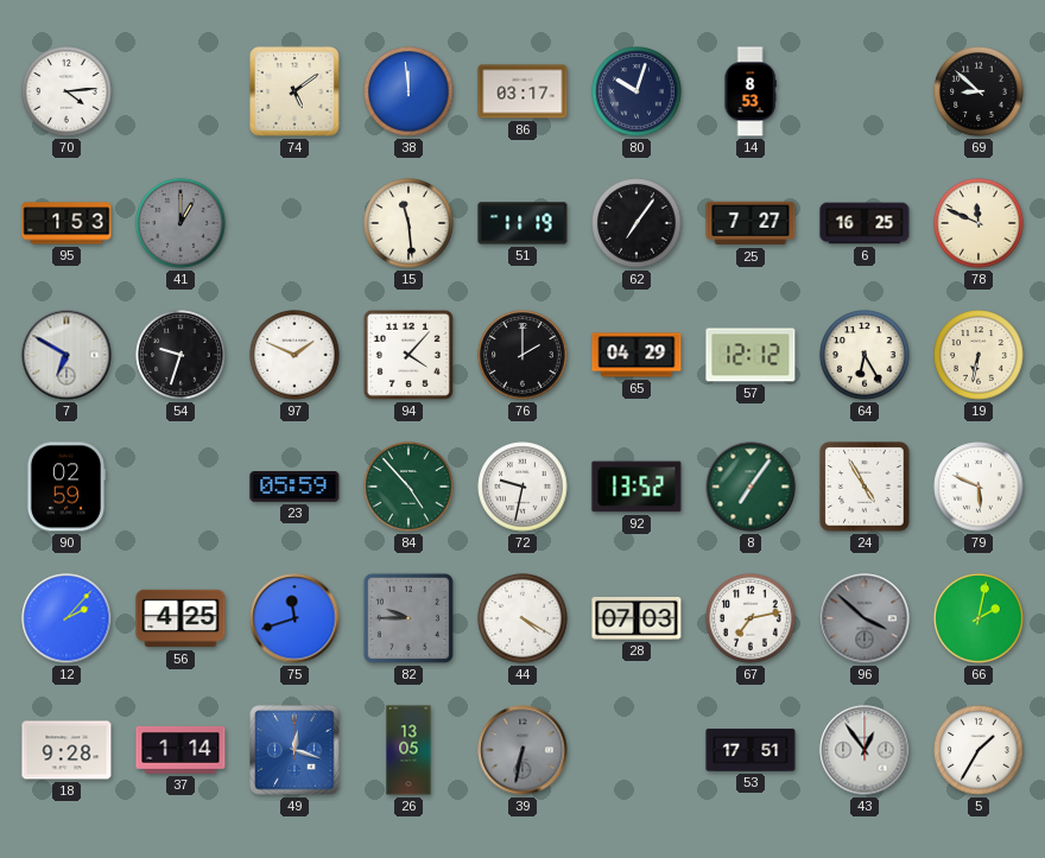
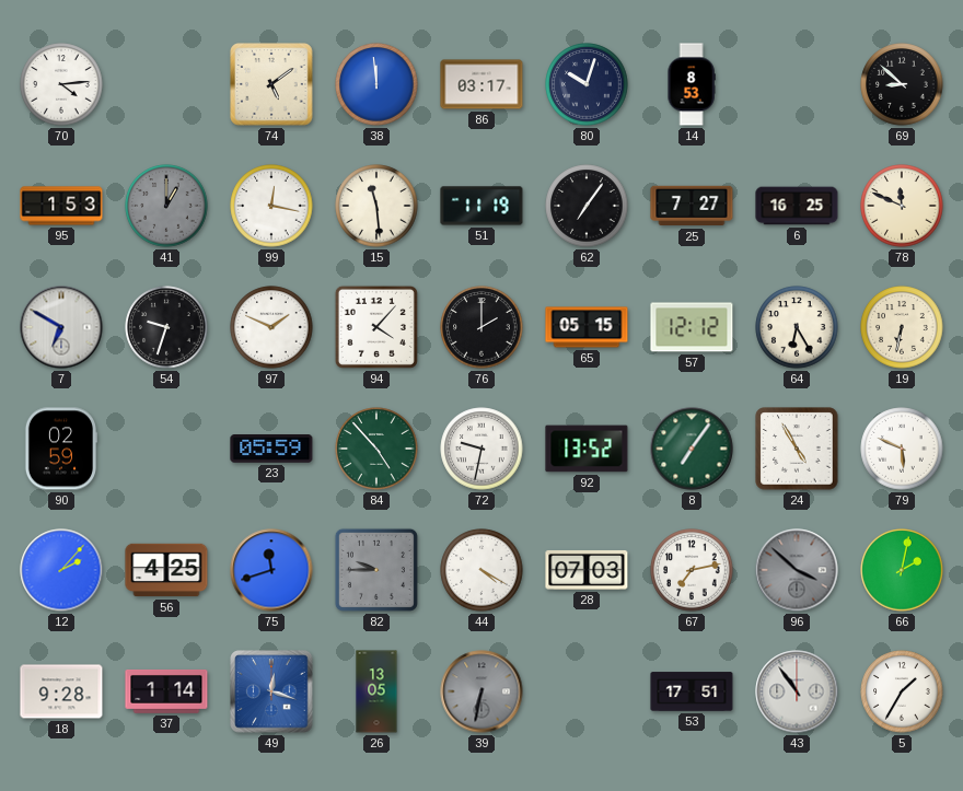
99: none -> 12:17
65: 04:29 -> 05:15
43: 12:54 -> 10:54
